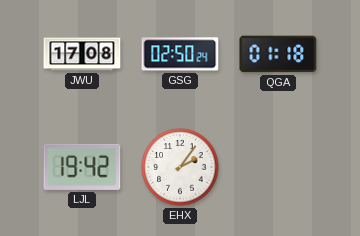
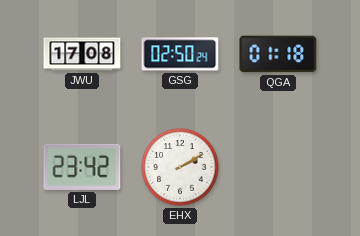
LJL: 19:42 -> 23:42
EHX: 2:06 -> 2:10
